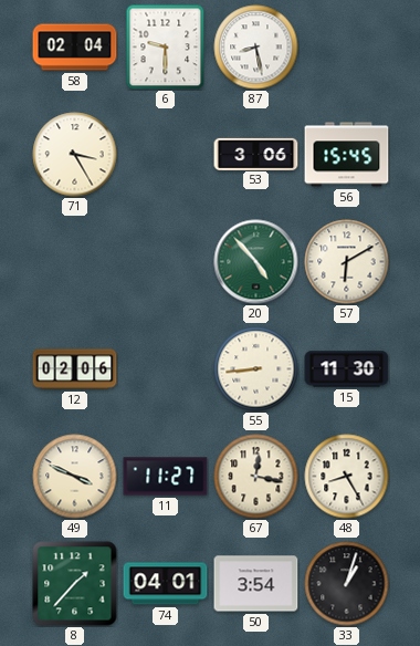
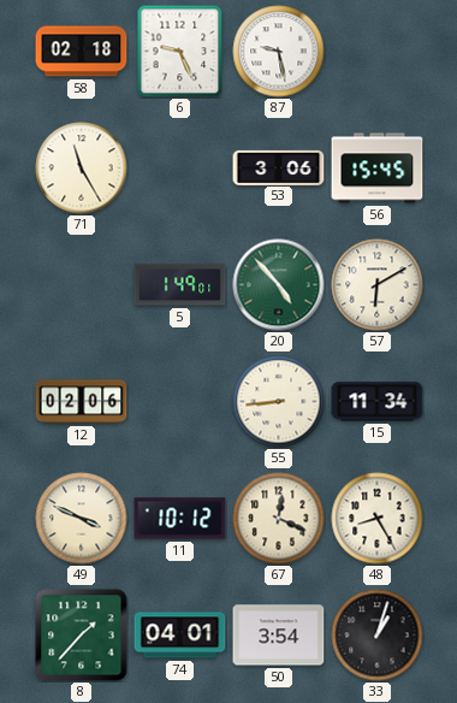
58: 02:04 -> 02:18
6: 9:30 -> 9:26
87: 8:28 -> 9:28
71: 3:25 -> 11:25
5: none -> 1:49
15: 11:30 -> 11:34
11: 11:27 -> 10:12
67: 12:17 -> 12:19
